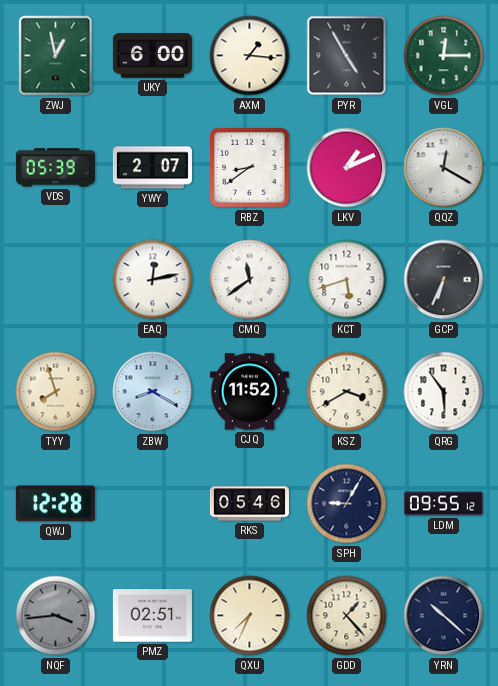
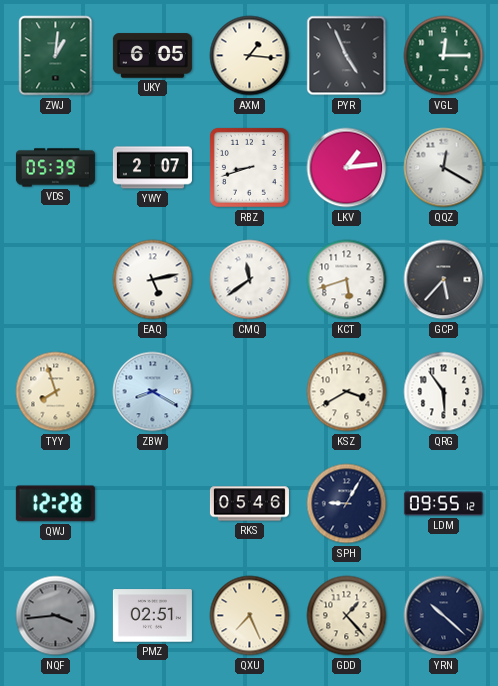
ZWJ: 12:58 -> 1:01
UKY: 6:00 -> 6:05
PYR: 4:55 -> 4:56
RBZ: 8:39 -> 8:42
LKV: 1:11 -> 1:14
EAQ: 12:13 -> 5:13
GCP: 6:34 -> 5:37
CJQ: 11:52 -> none
QXU: 7:34 -> 7:26
